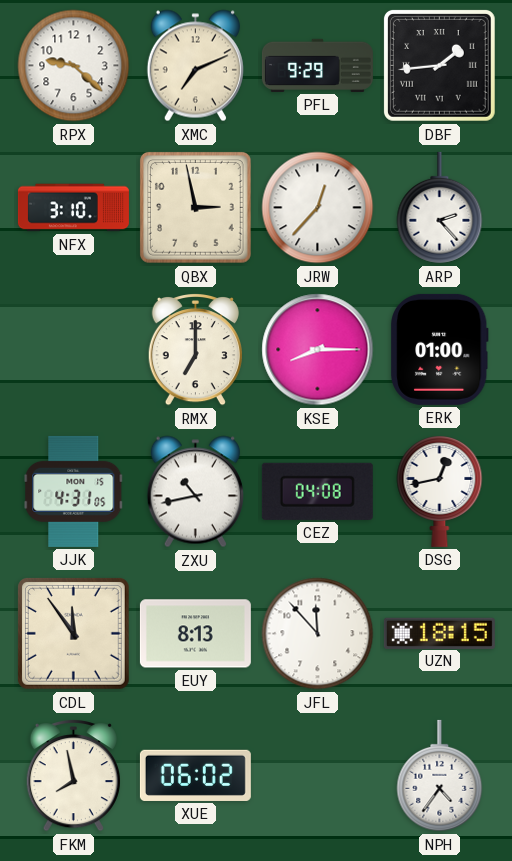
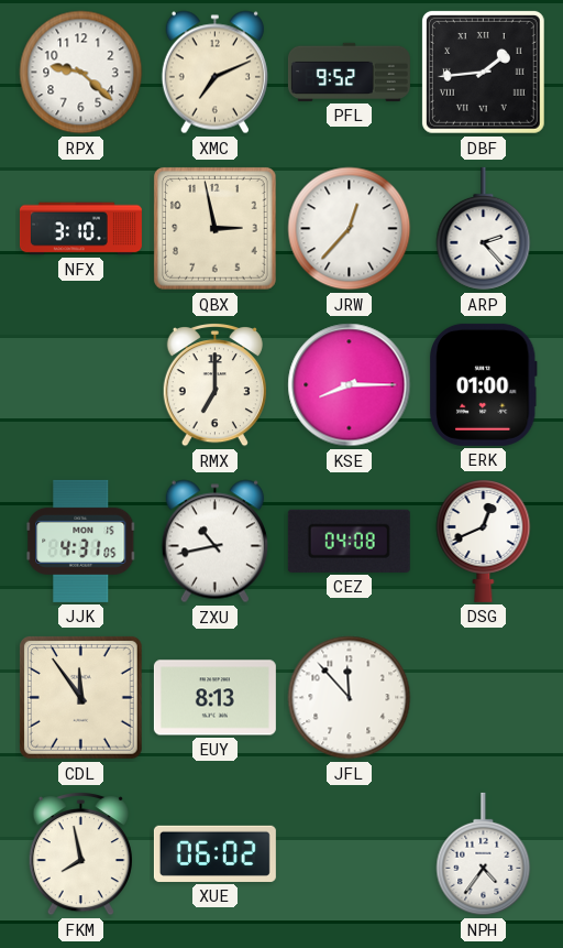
PFL: 9:29 -> 9:52
DSG: 12:43 -> 12:41
UZN: 18:15 -> none
